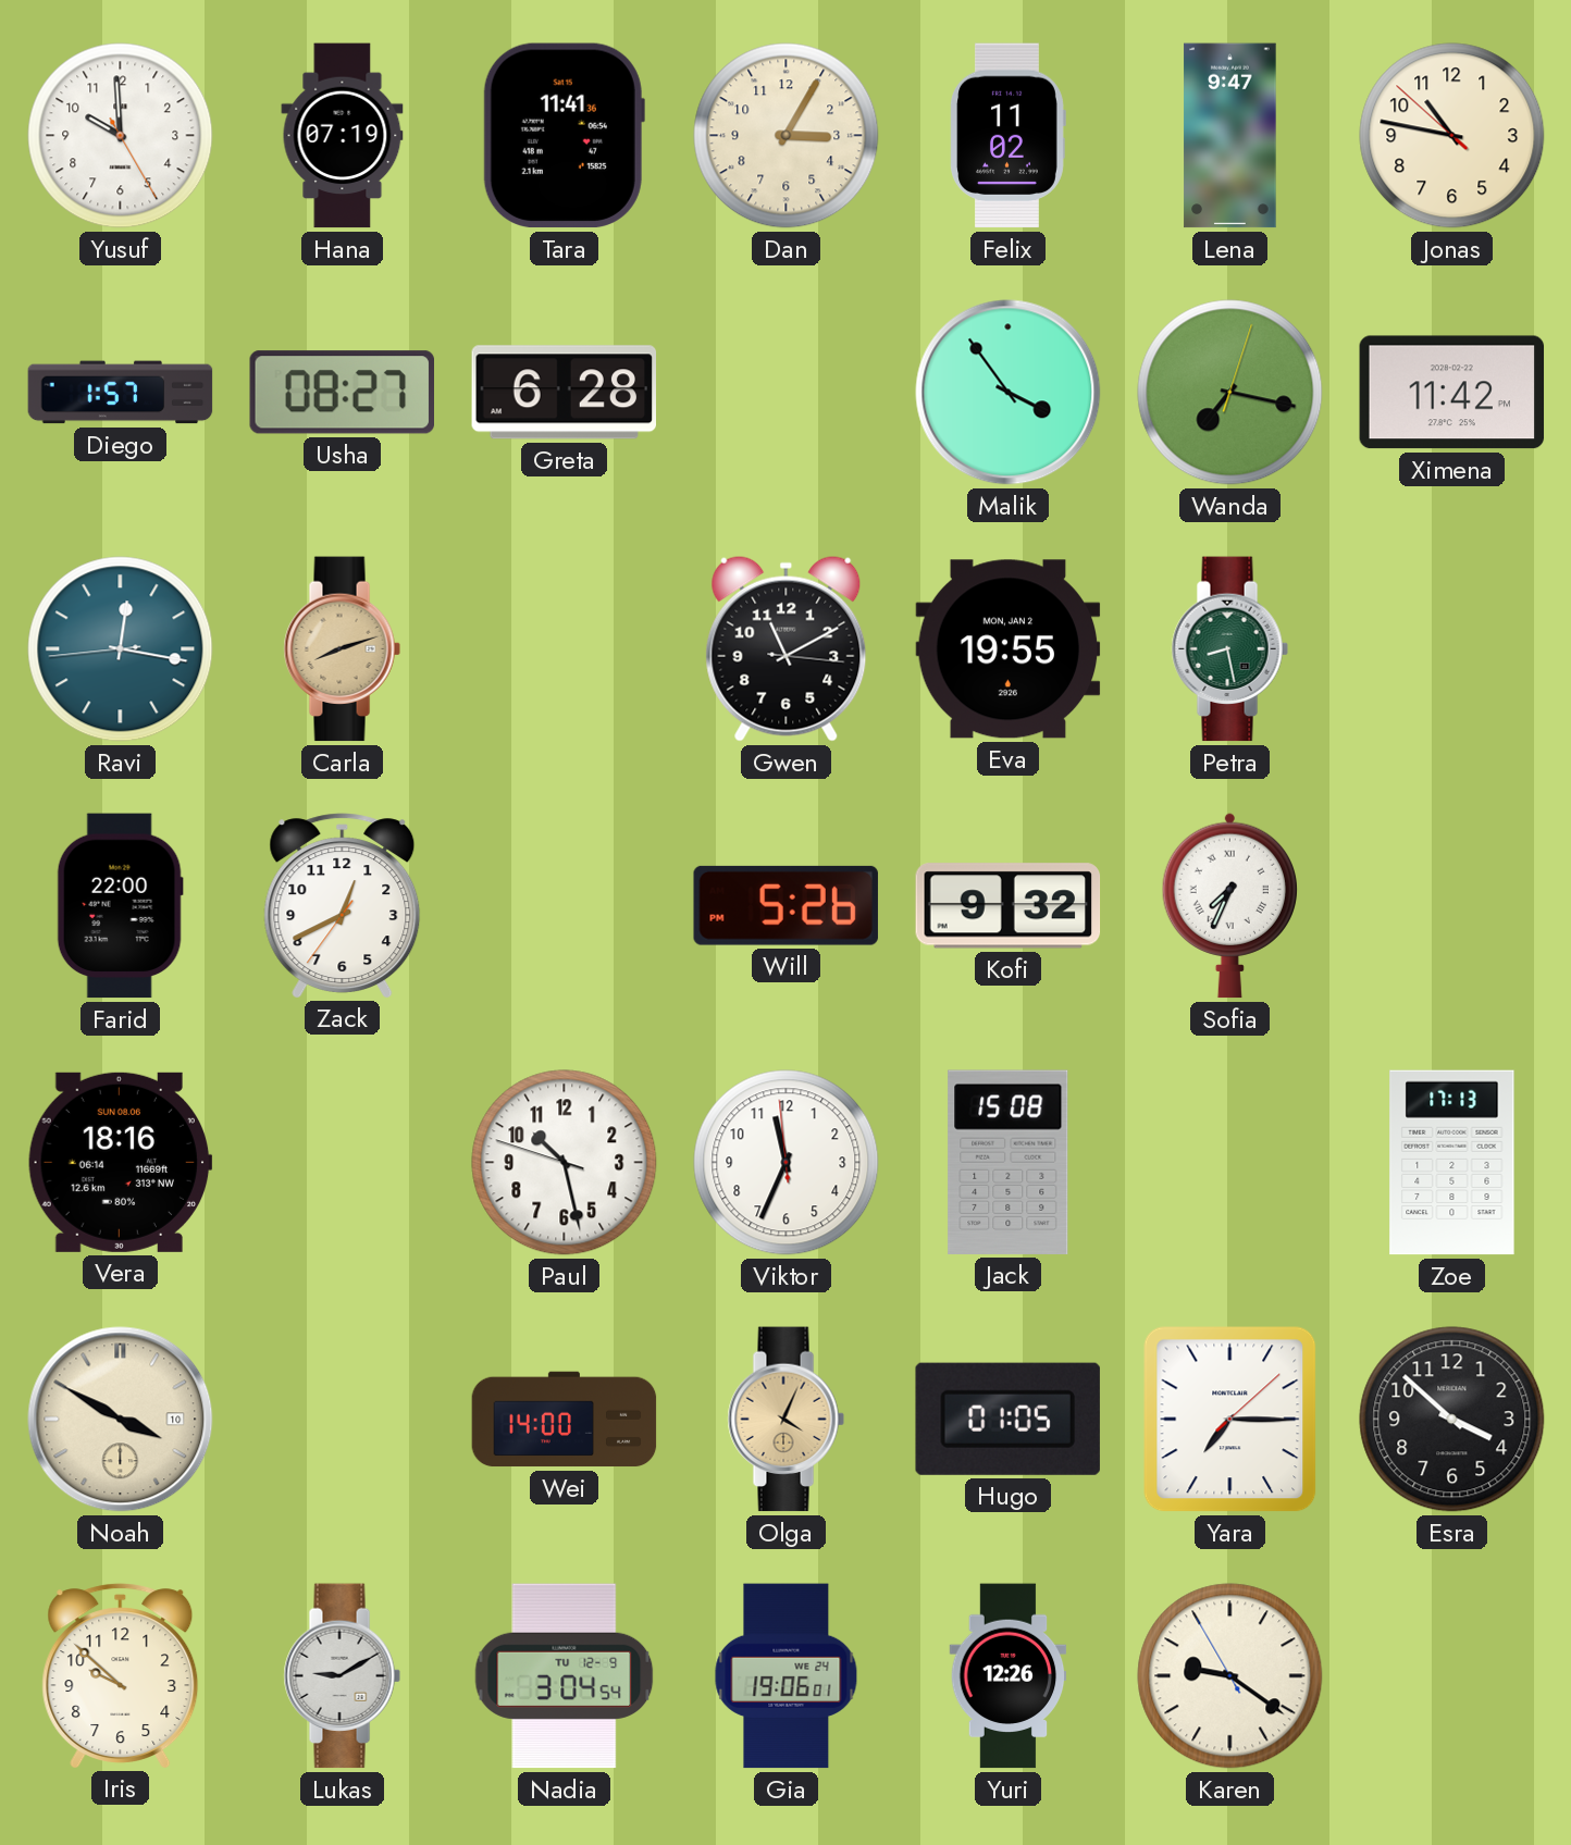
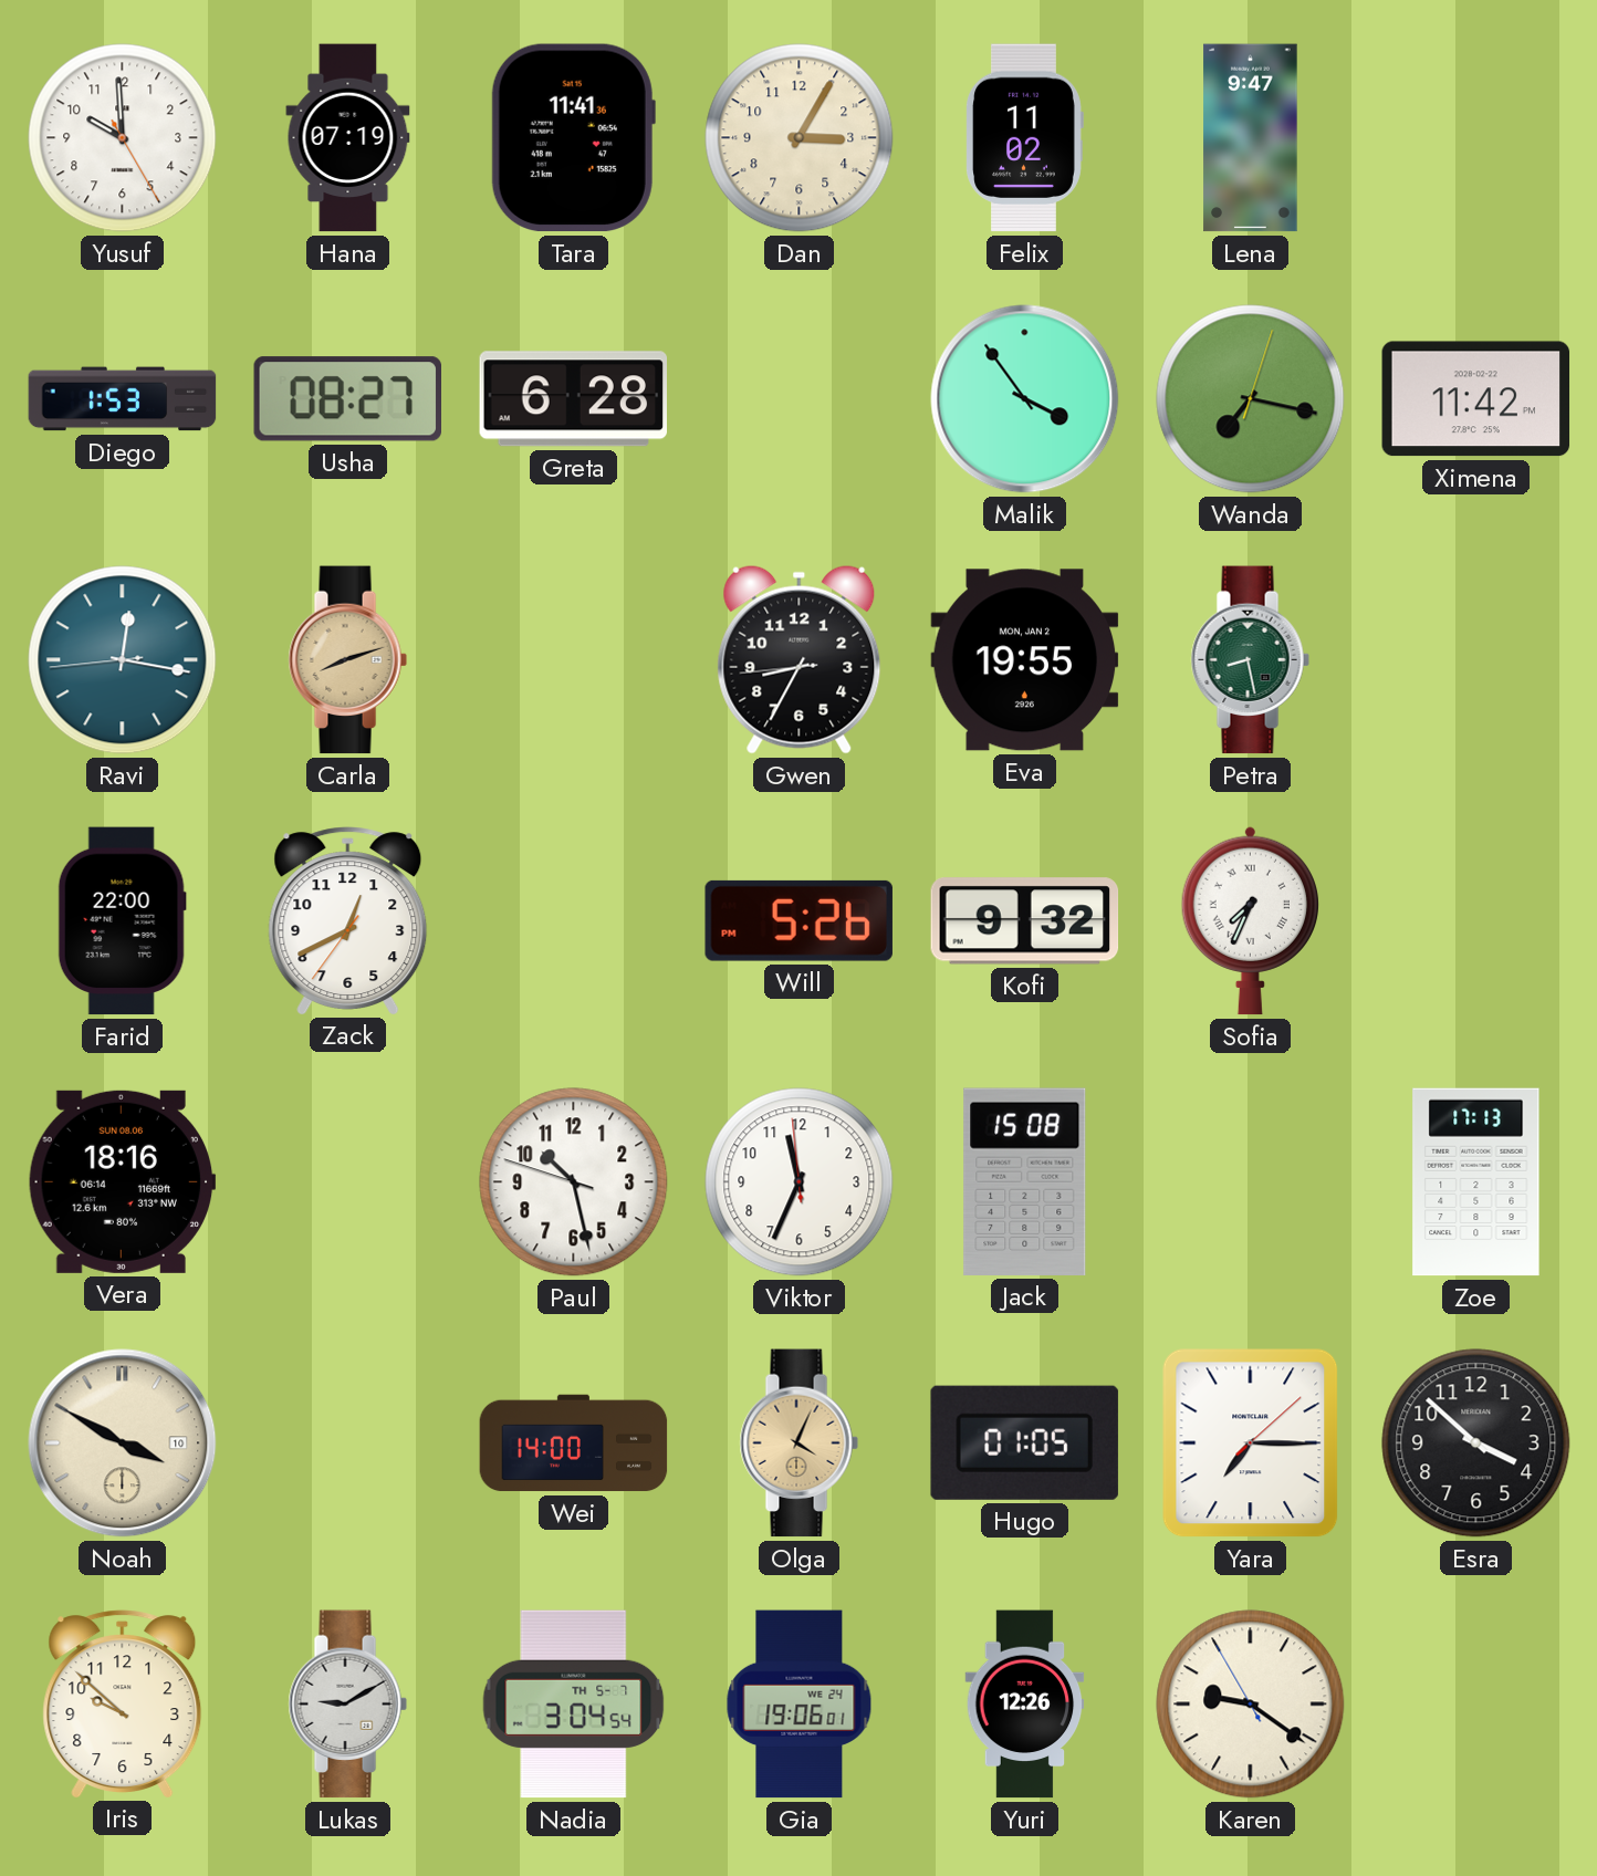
Jonas: 10:46 -> none
Diego: 1:57 -> 1:53
Gwen: 11:10 -> 8:34
Nadia date: TU 12-9 -> TH 5-7
